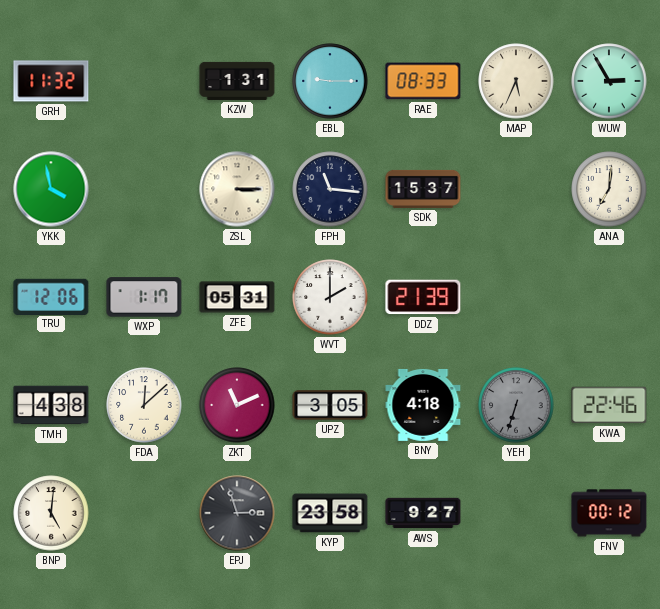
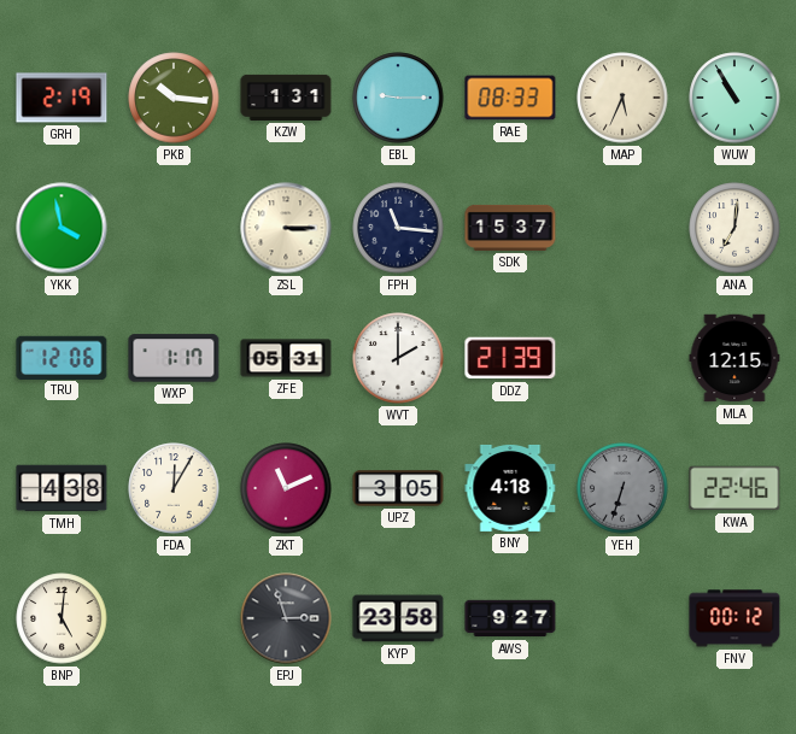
GRH: 11:32 -> 2:19
PKB: none -> 10:16
WUW: 2:55 -> 10:55
MLA: none -> 12:15
FDA: 12:08 -> 12:05
